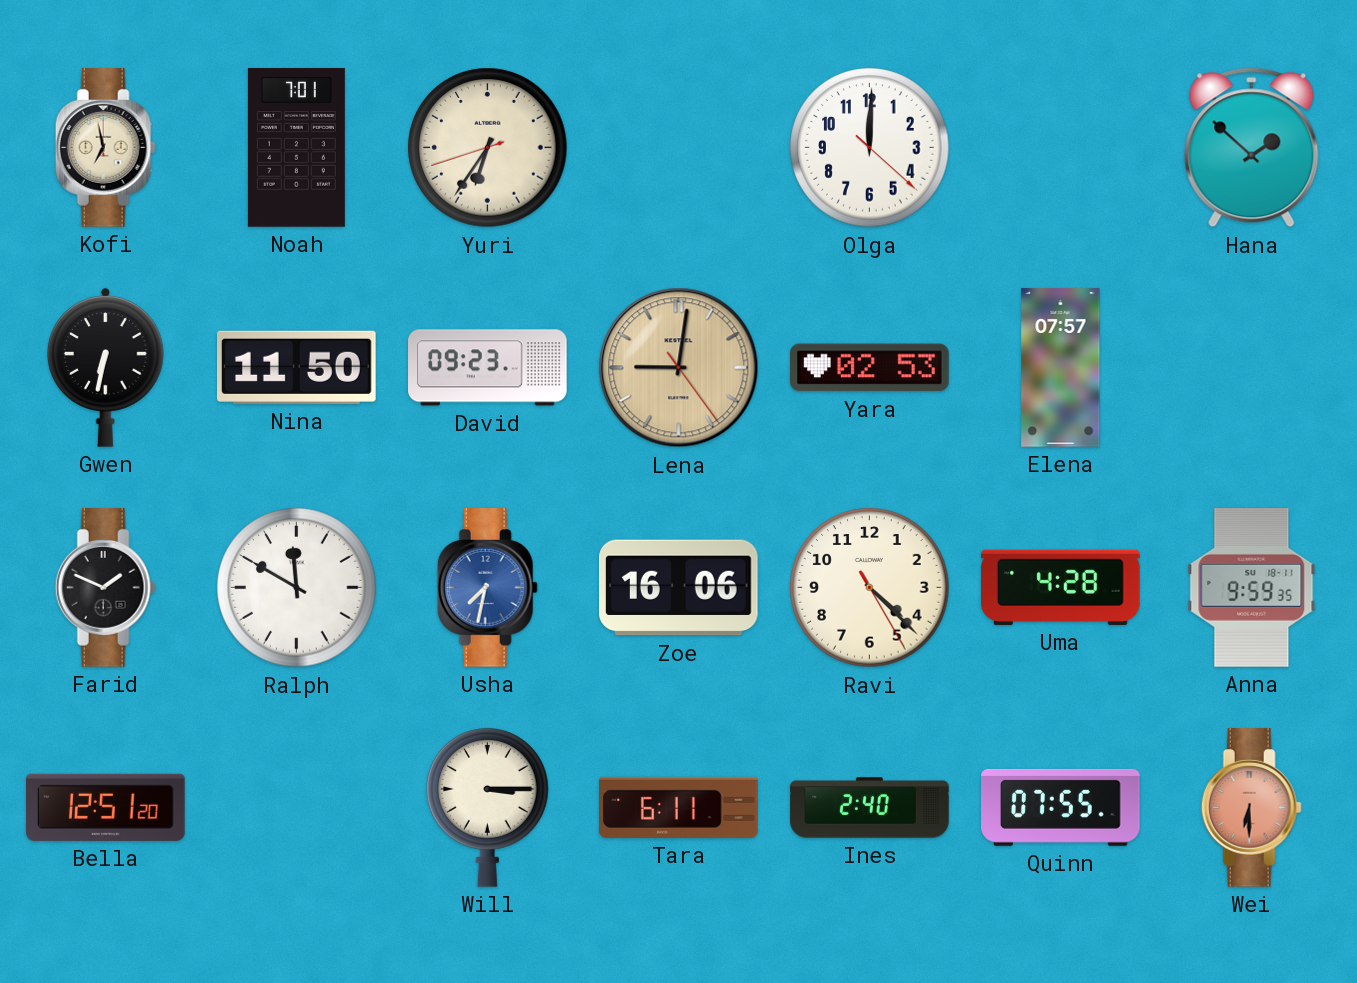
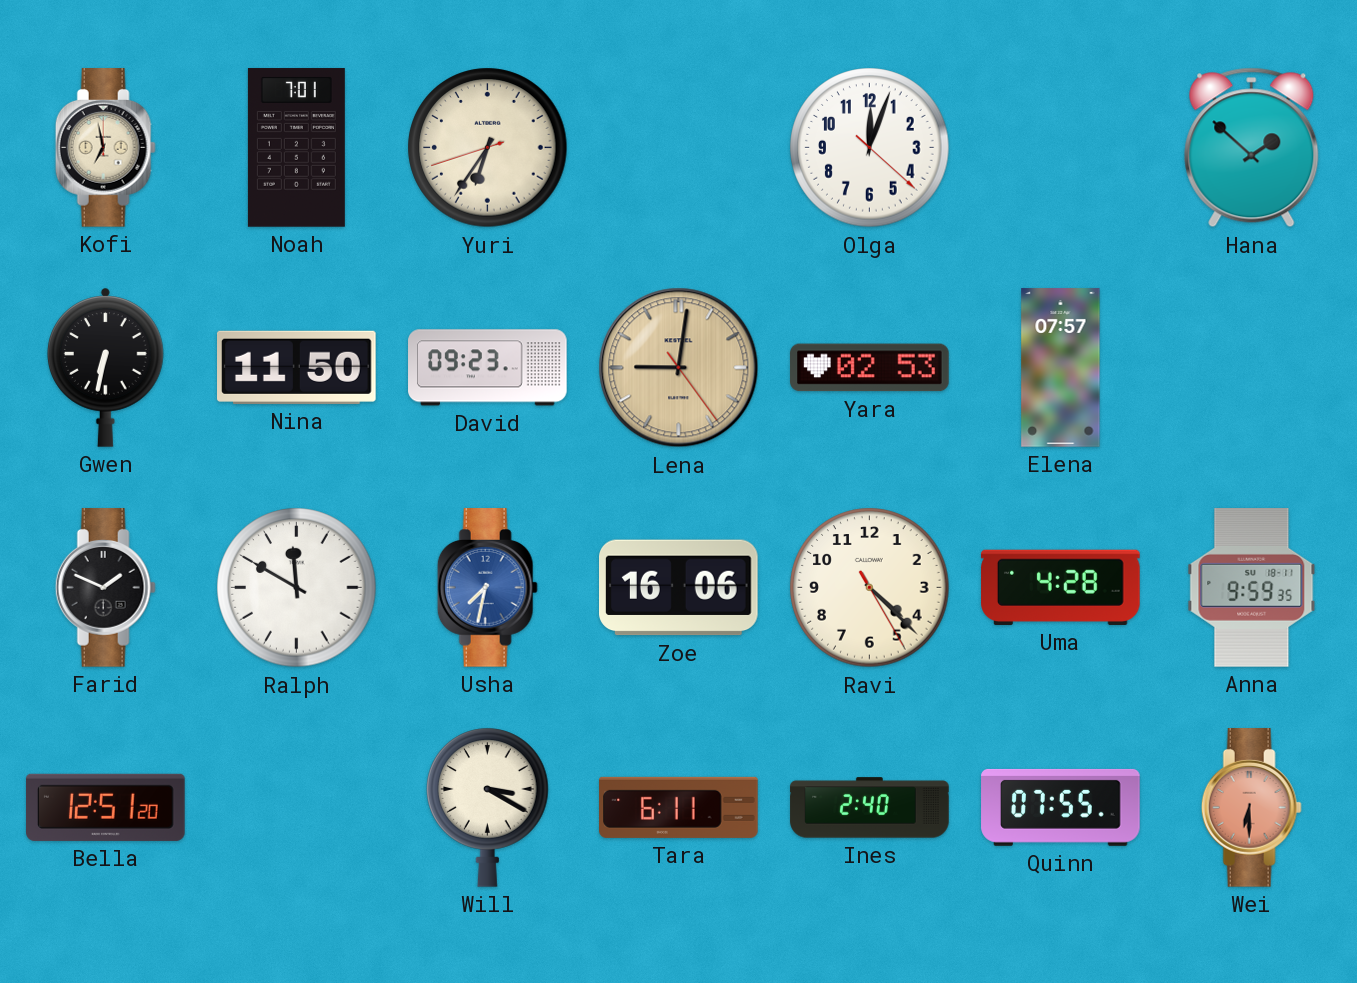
Olga: 12:00 -> 12:03
Will: 3:15 -> 3:20
